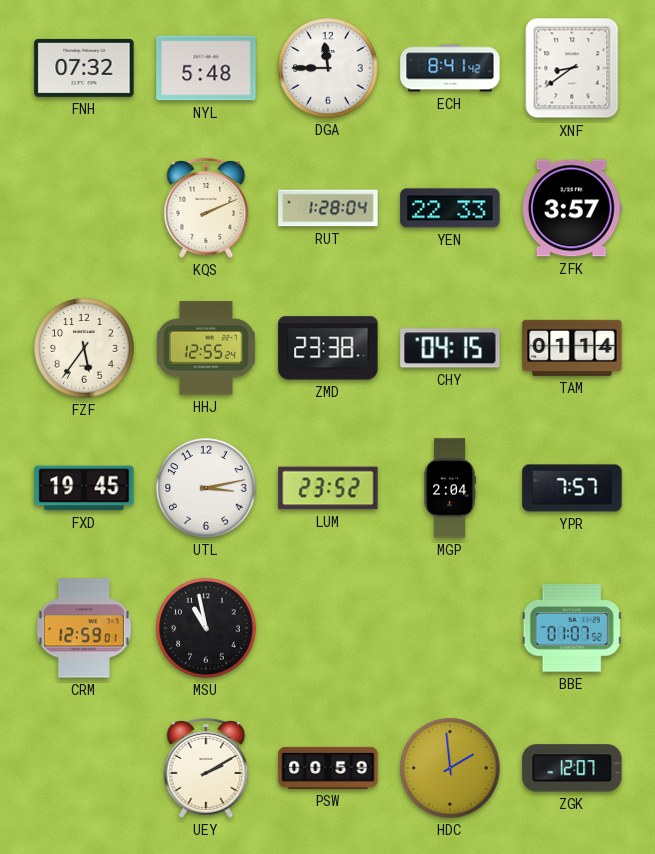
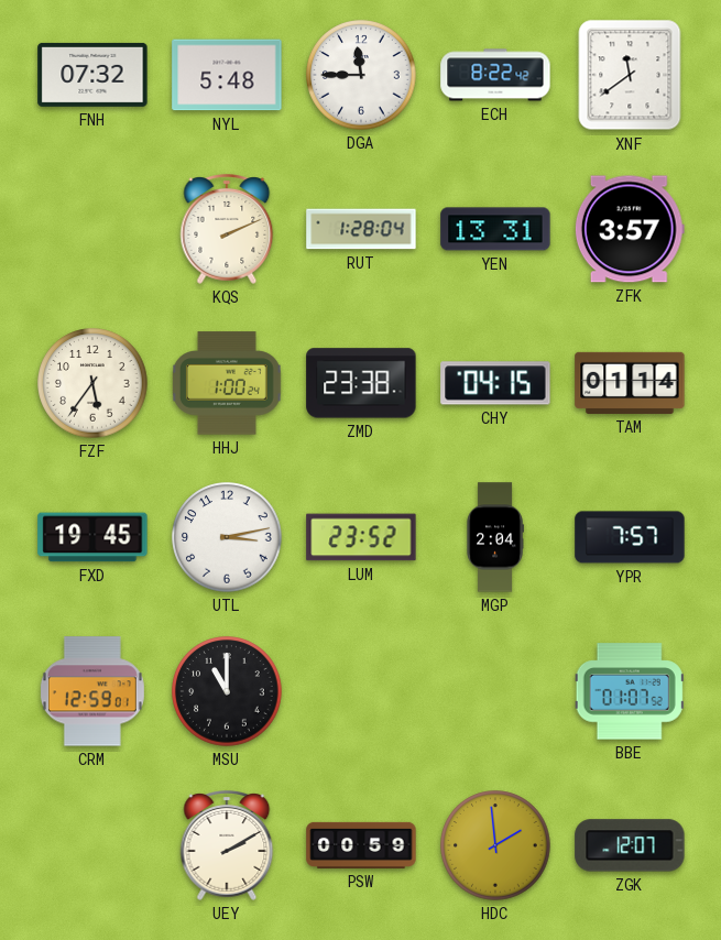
ECH: 8:41 -> 8:22
XNF: 8:39 -> 11:39
YEN: 22:33 -> 13:31
HHJ: 12:55 -> 1:00
MSU: 10:58 -> 11:00
